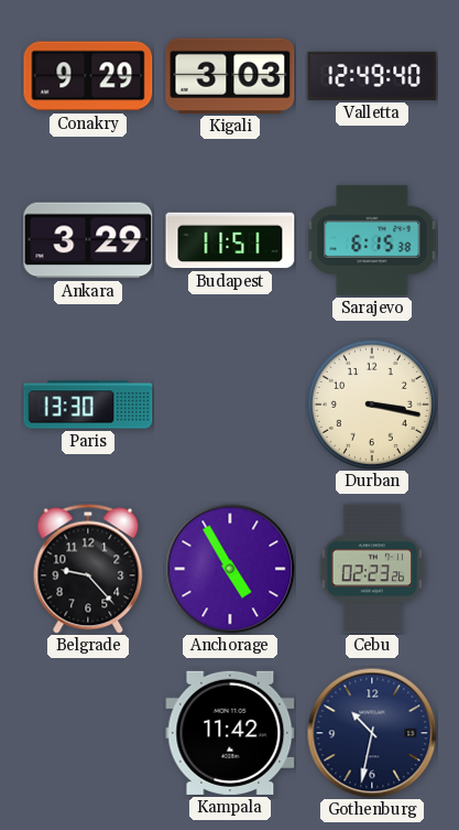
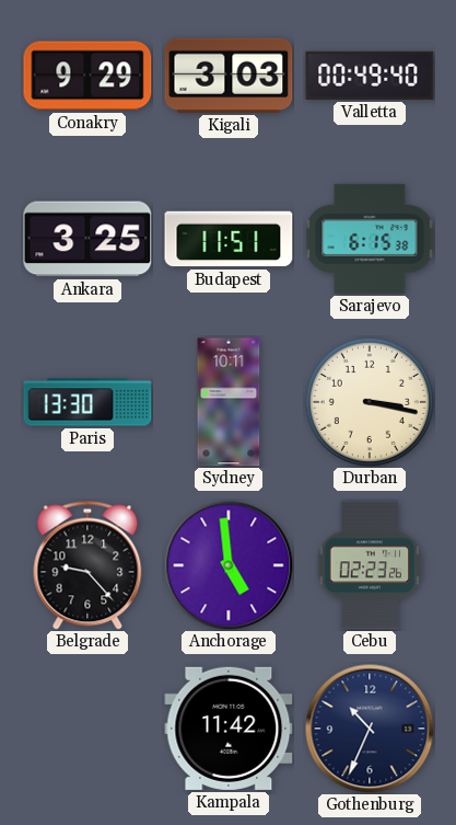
Valletta: 12:49 -> 00:49
Ankara: 3:29 -> 3:25
Sydney: none -> 10:11
Anchorage: 4:55 -> 4:59
Gothenburg: 10:32 -> 10:34
